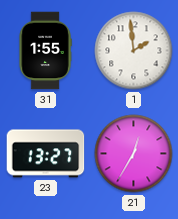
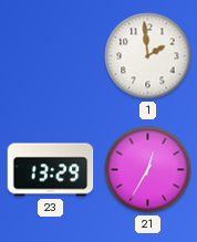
31: 1:55 -> none
23: 13:27 -> 13:29
